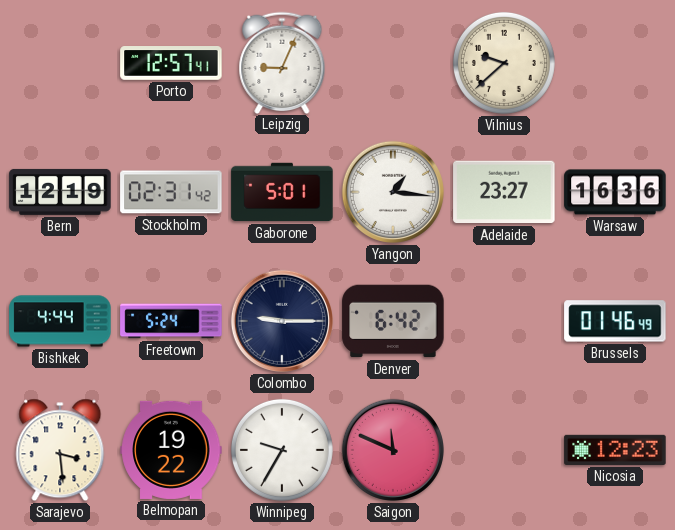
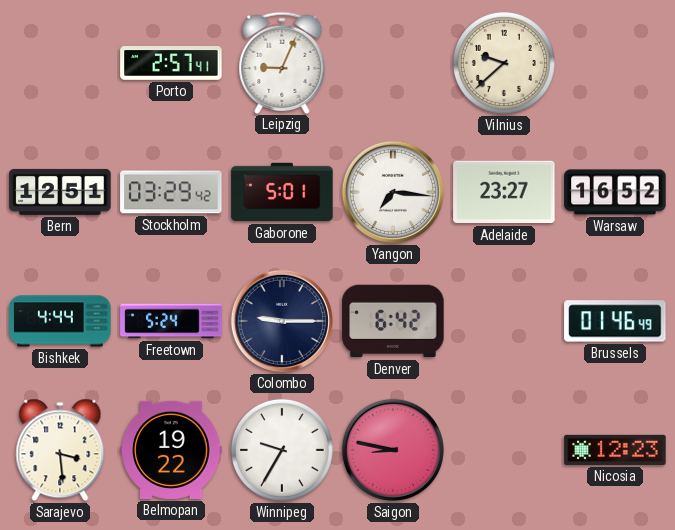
Porto: 12:57 -> 2:57
Bern: 12:19 -> 12:51
Stockholm: 02:31 -> 03:29
Yangon: 1:16 -> 7:16
Warsaw: 16:36 -> 16:52
Saigon: 11:49 -> 8:47
